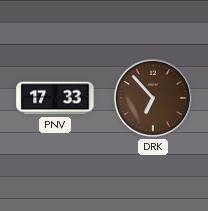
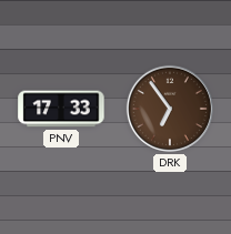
DRK: 6:53 -> 6:54
